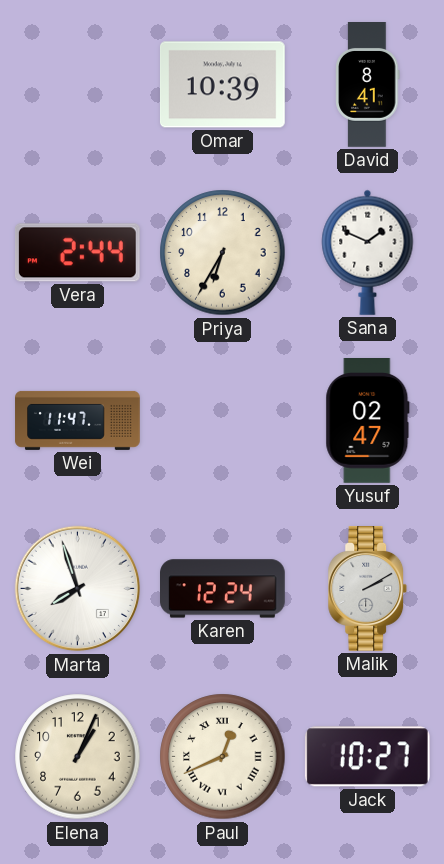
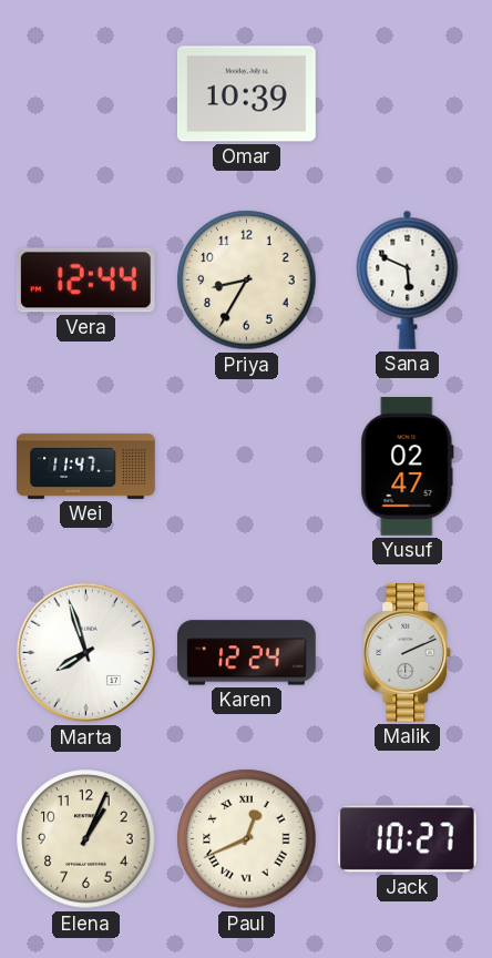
David: 8:41 -> none
Vera: 2:44 -> 12:44
Priya: 6:35 -> 8:35
Sana: 1:49 -> 5:49
Malik: 2:10 -> 2:11
